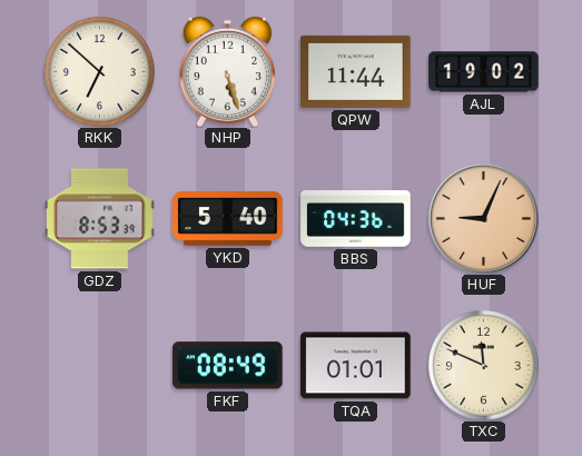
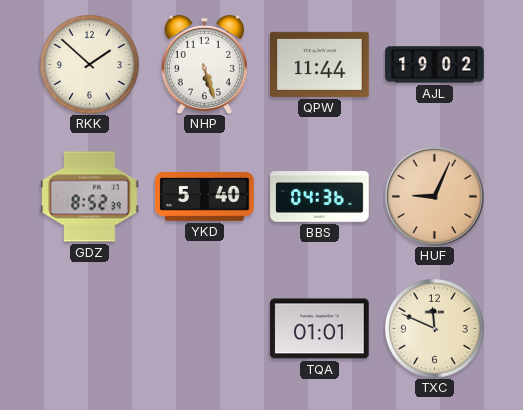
RKK: 6:52 -> 1:52
GDZ: 8:53 -> 8:52
FKF: 08:49 -> none
